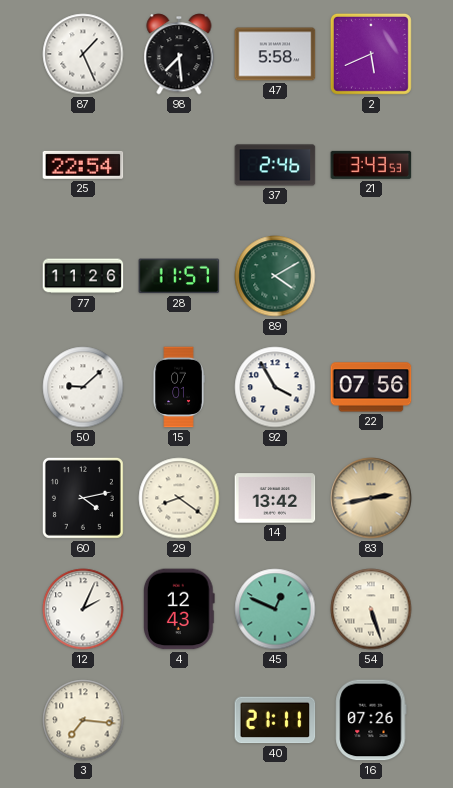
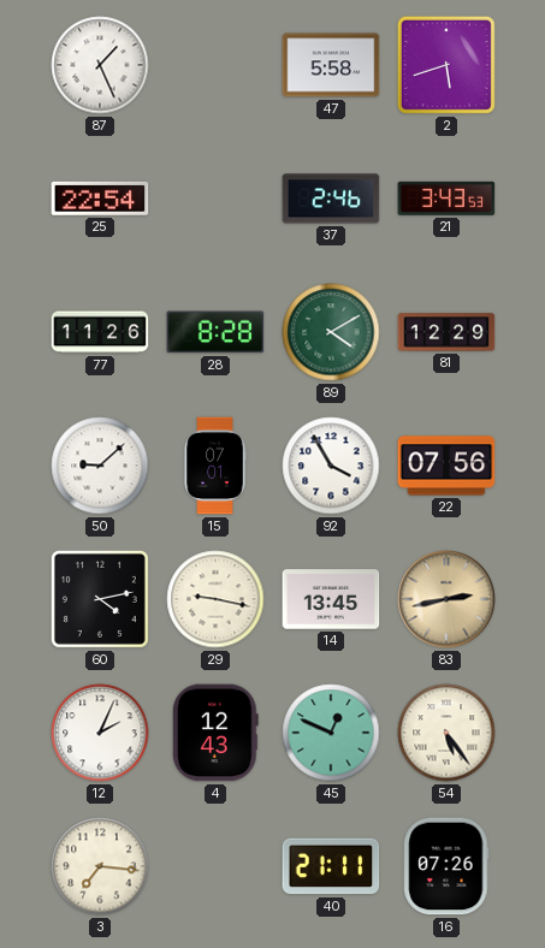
98: 7:29 -> none
2: 5:41 -> 5:42
28: 11:57 -> 8:28
81: none -> 12:29
29: 8:21 -> 9:17
14: 13:42 -> 13:45
54: 5:27 -> 5:24
